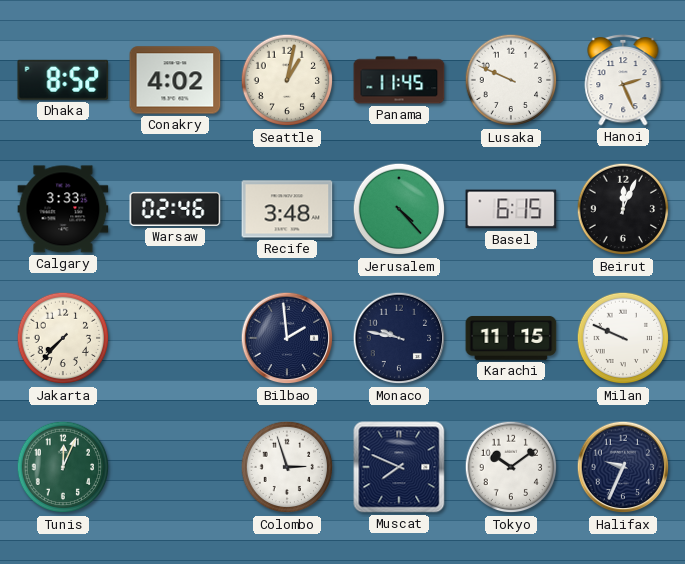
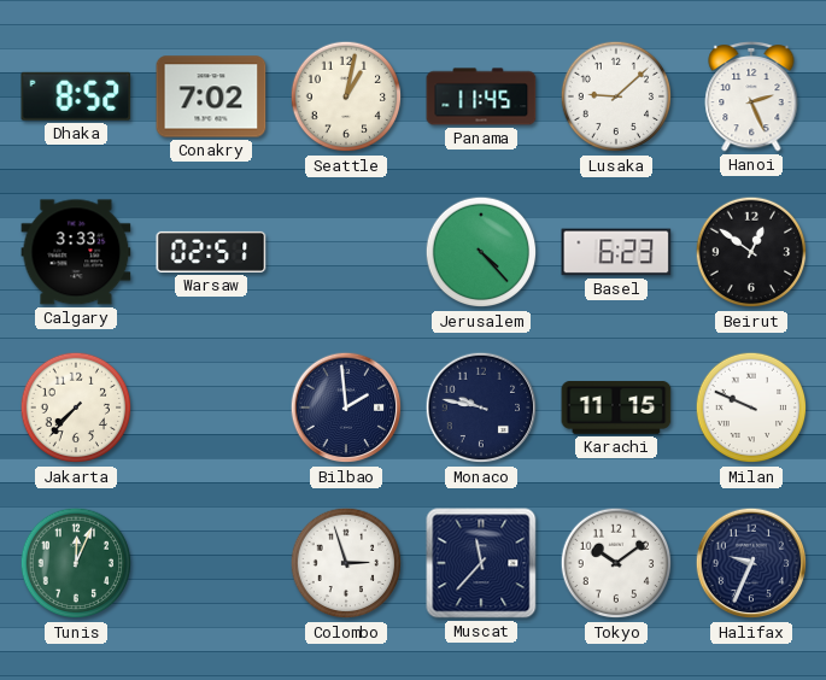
Conakry: 4:02 -> 7:02
Lusaka: 9:49 -> 9:08
Warsaw: 02:46 -> 02:51
Recife: 3:48 -> none
Basel: 6:15 -> 6:23
Beirut: 12:04 -> 12:51
Muscat: 7:49 -> 11:37
